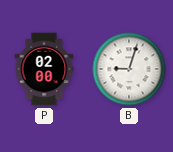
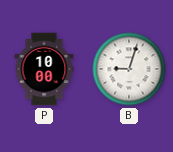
P: 02:00 -> 10:00
